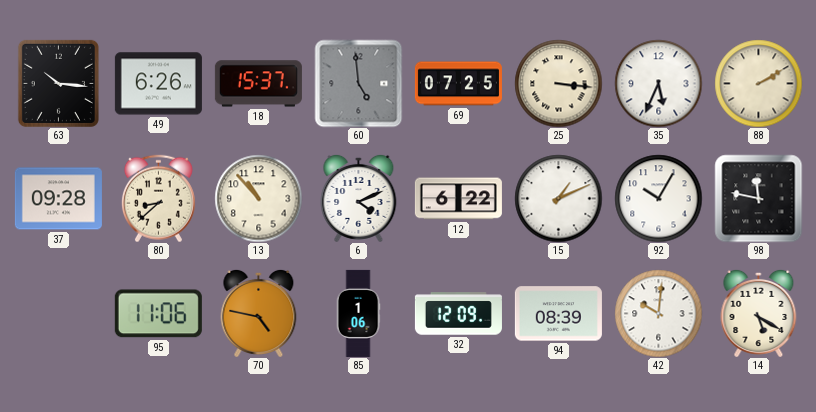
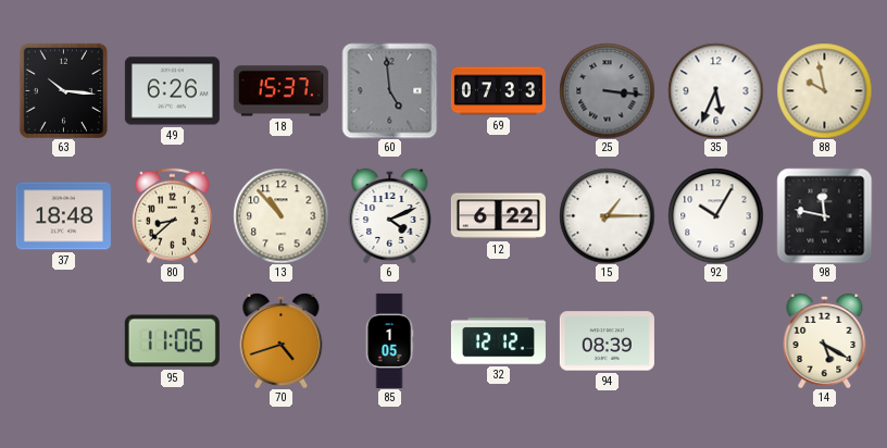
69: 07:25 -> 07:33
25 dial: cream -> grey
88: 2:10 -> 9:58
37: 09:28 -> 18:48
15: 1:11 -> 1:15
70: 4:47 -> 4:42
85: 1:06 -> 1:05
32: 12:09 -> 12:12
42: 10:01 -> none
